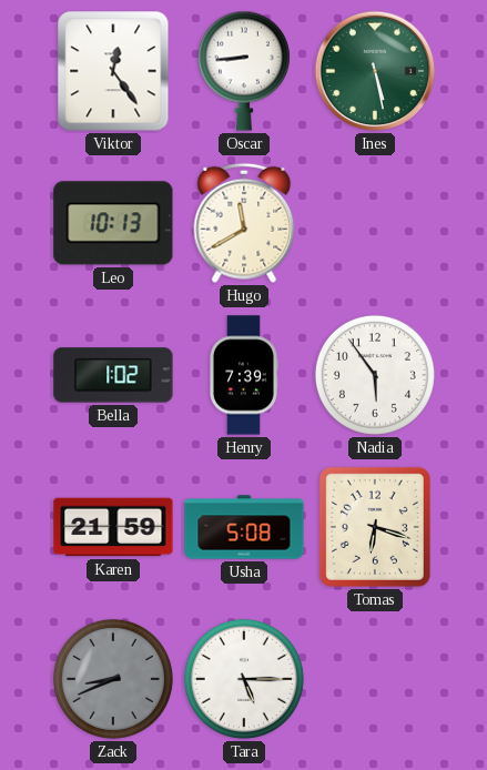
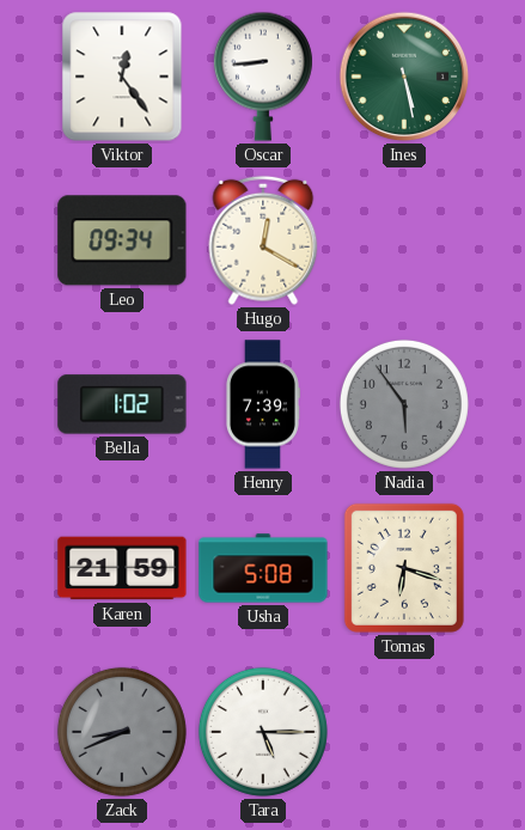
Leo: 10:13 -> 09:34
Hugo: 11:40 -> 12:20
Nadia dial: white -> grey
